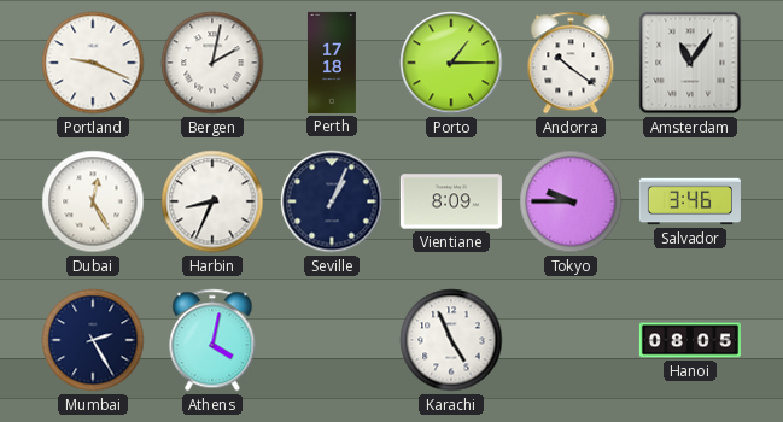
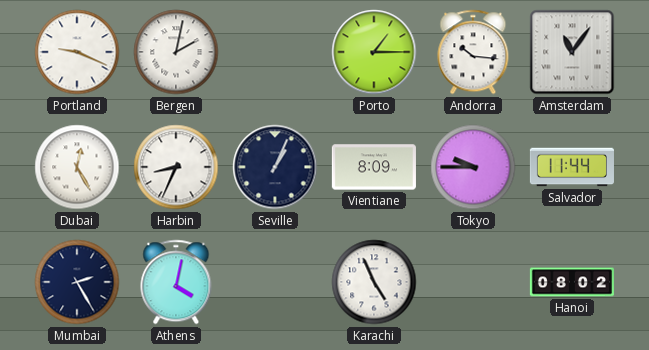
Perth: 17:18 -> none
Andorra: 10:21 -> 10:16
Salvador: 3:46 -> 11:44
Hanoi: 08:05 -> 08:02
